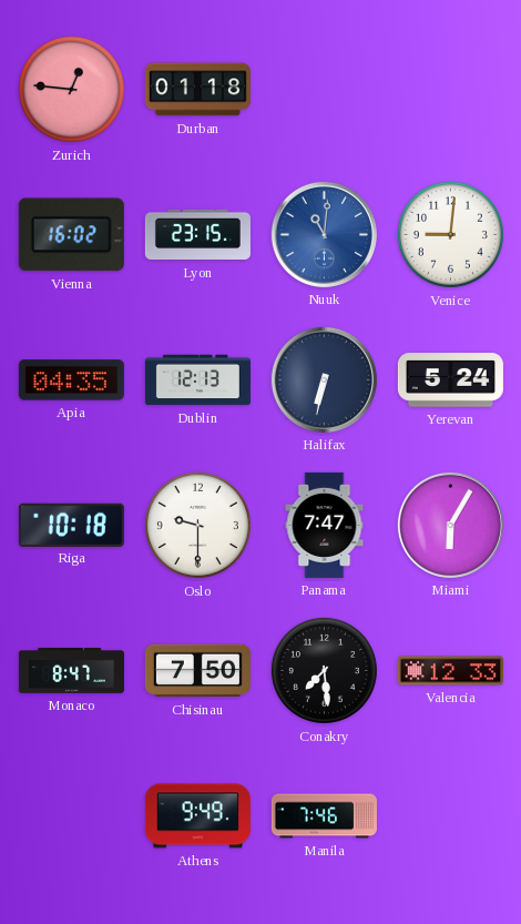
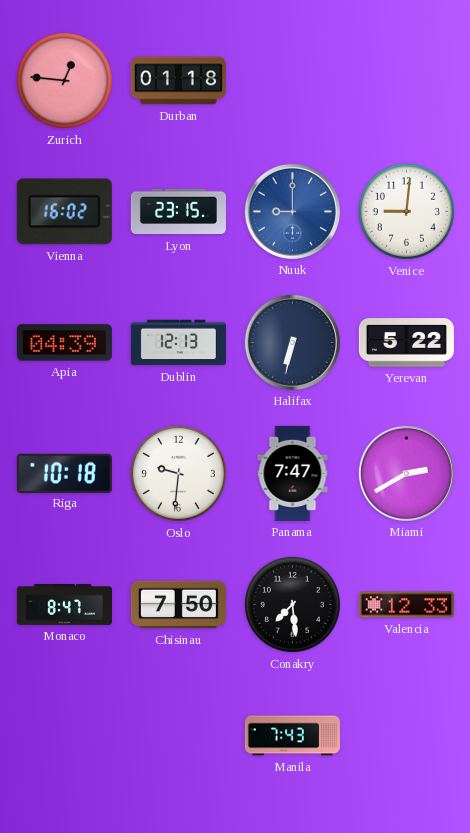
Nuuk: 11:01 -> 9:00
Apia: 04:35 -> 04:39
Yerevan: 5:24 -> 5:22
Oslo: 9:30 -> 9:31
Miami: 6:05 -> 2:40
Athens: 9:49 -> none
Manila: 7:46 -> 7:43
